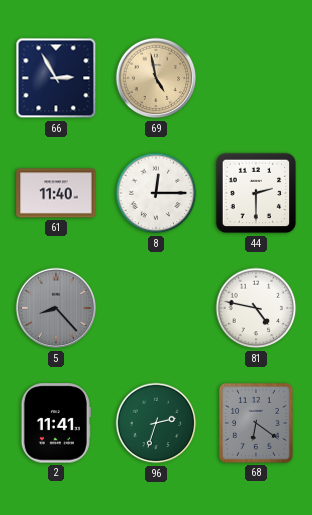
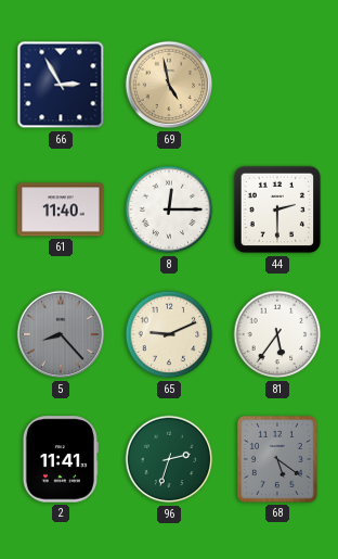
65: none -> 9:11
81: 4:47 -> 5:36
68: 6:21 -> 5:21
